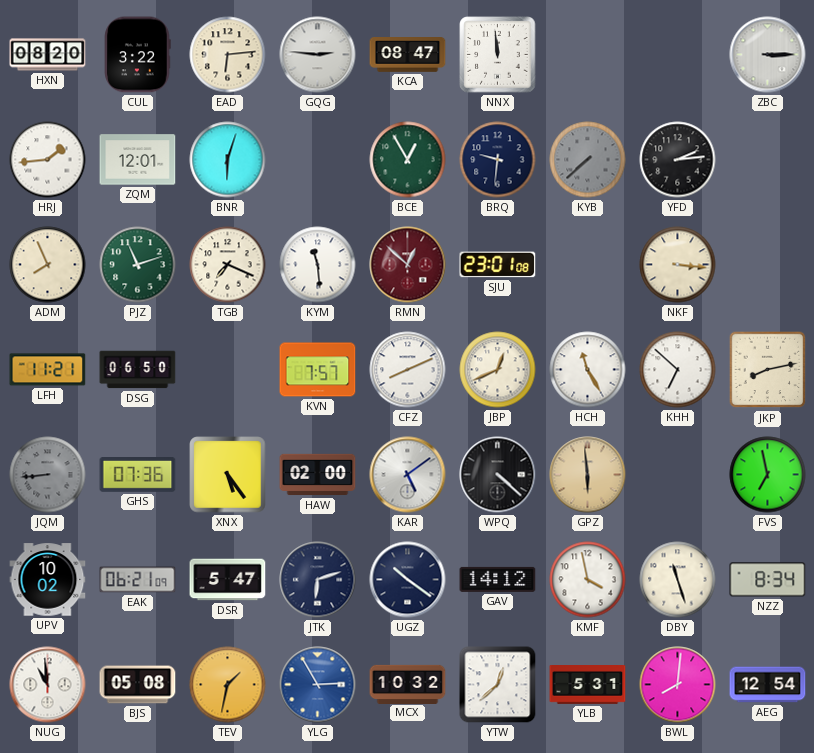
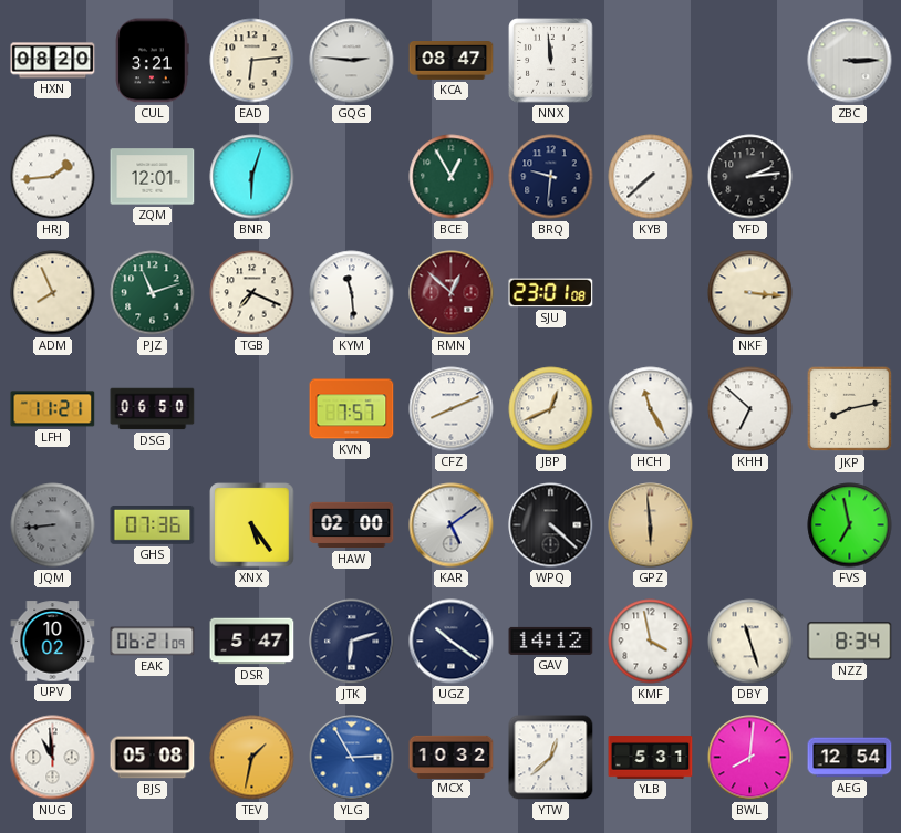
CUL: 3:22 -> 3:21
KYB dial: grey -> white
